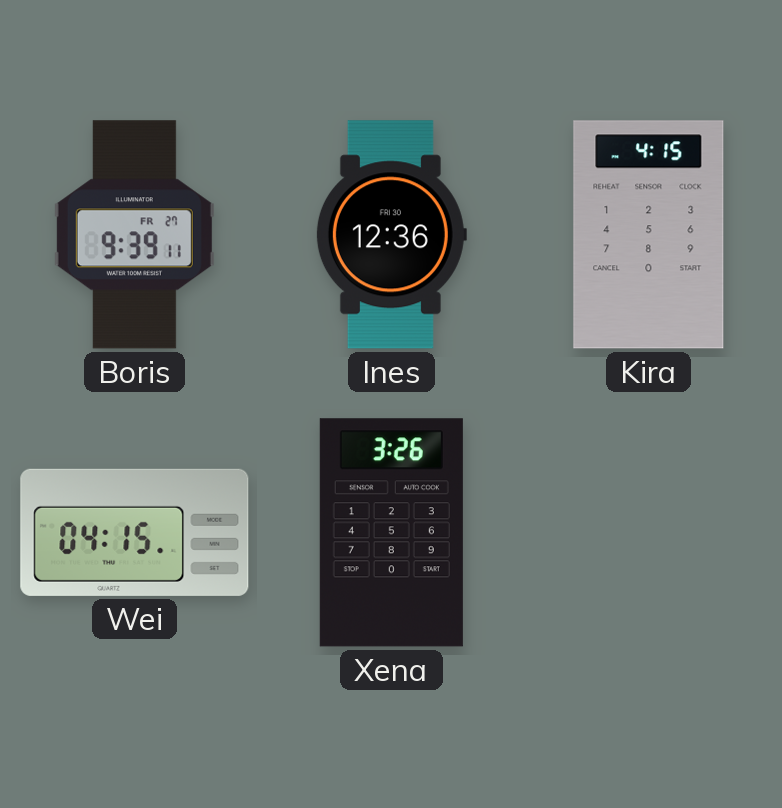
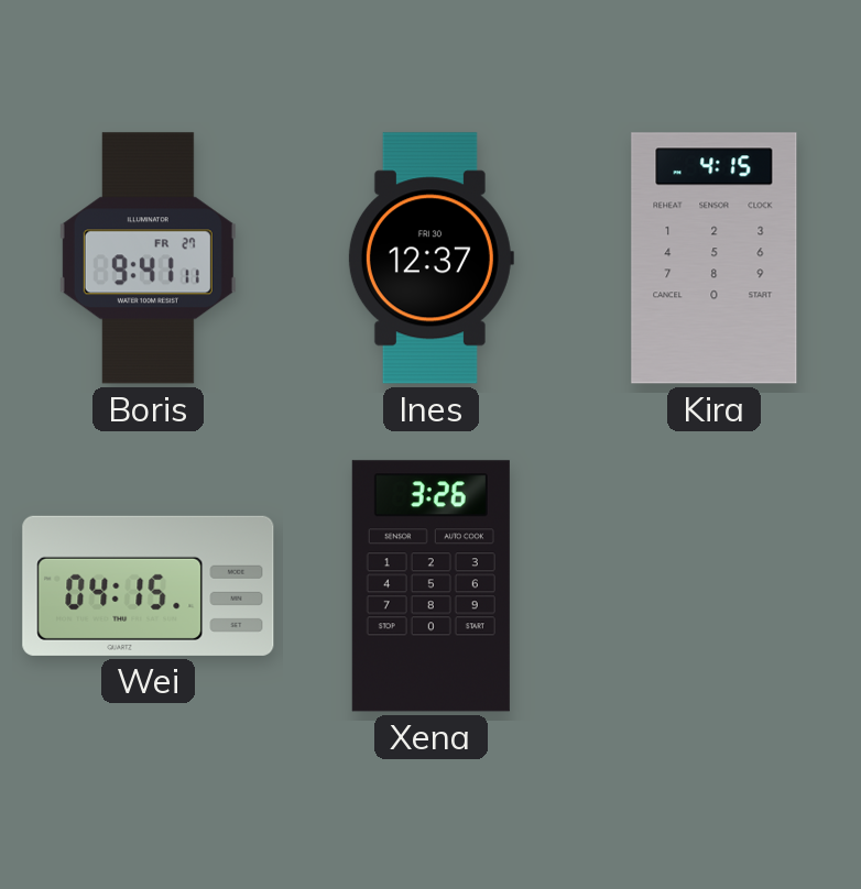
Boris: 9:39 -> 9:41
Ines: 12:36 -> 12:37
